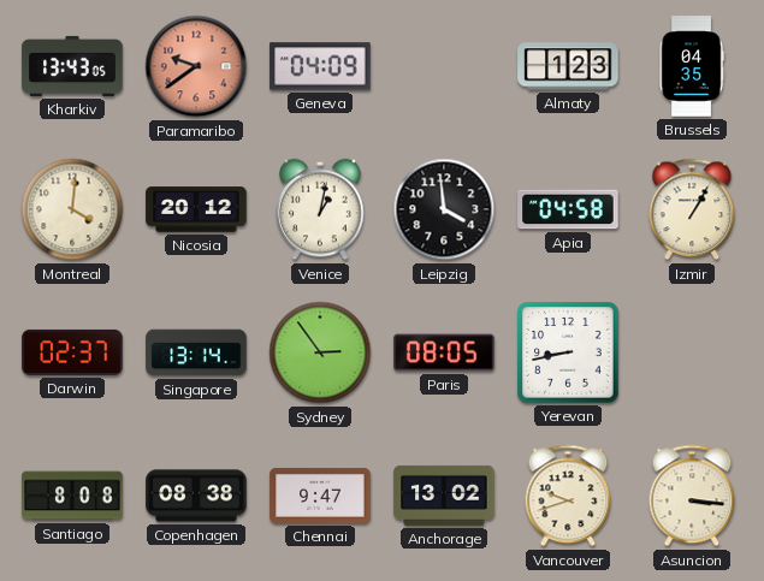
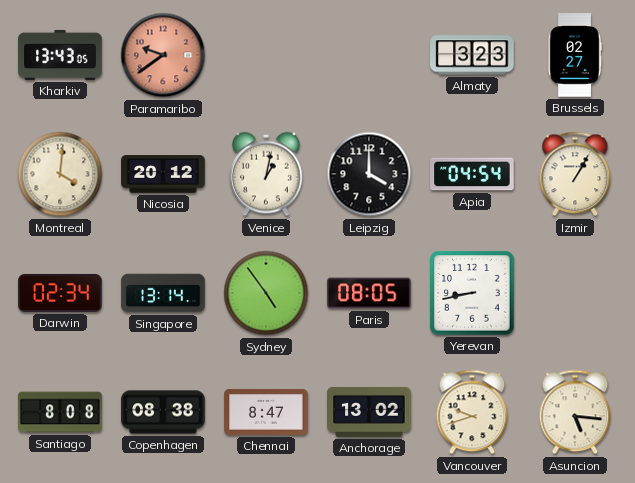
Geneva: 04:09 -> none
Almaty: 1:23 -> 3:23
Brussels: 04:35 -> 02:27
Leipzig: 3:59 -> 4:00
Apia: 04:58 -> 04:54
Darwin: 02:37 -> 02:34
Sydney: 2:54 -> 4:54
Chennai: 9:47 -> 8:47
Asuncion: 3:16 -> 5:16
